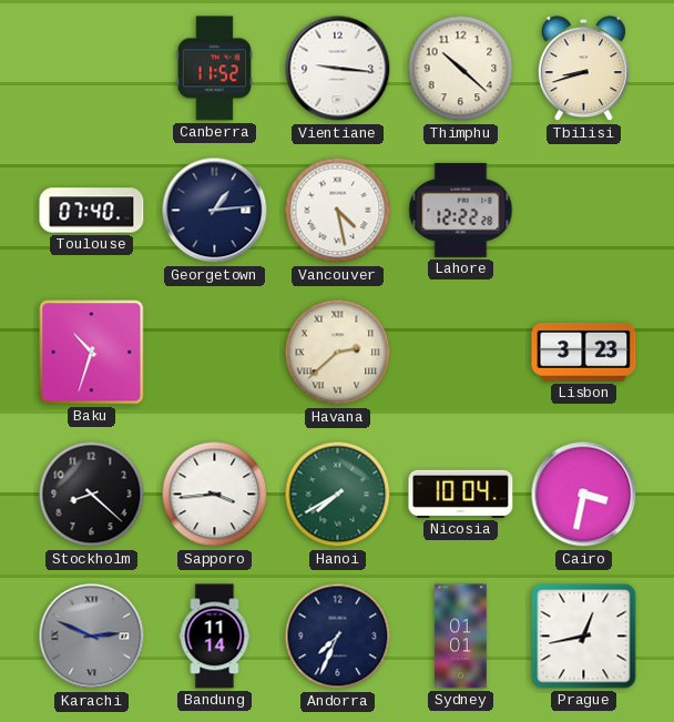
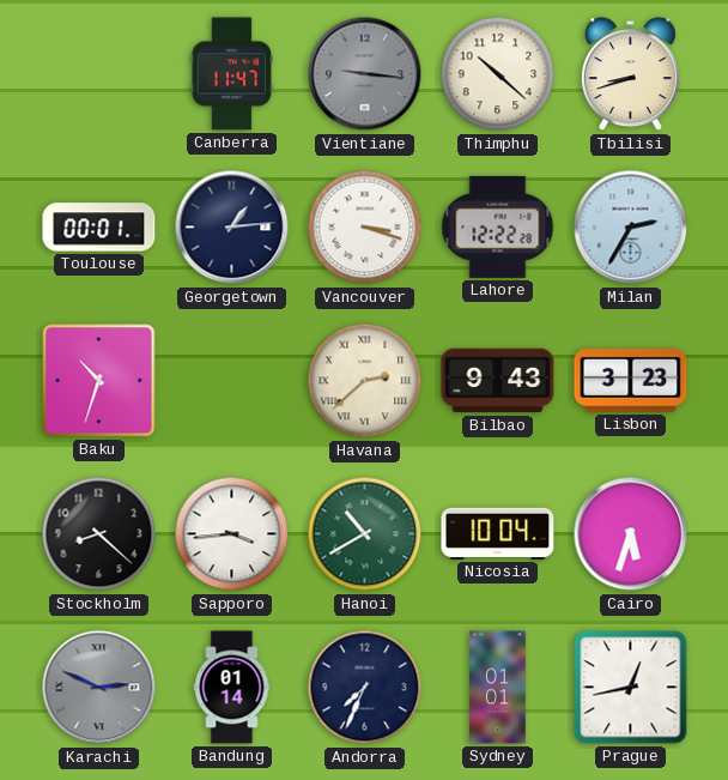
Canberra: 11:52 -> 11:47
Vientiane dial: white -> grey
Toulouse: 07:40 -> 00:01
Vancouver: 4:28 -> 3:18
Milan: none -> 2:35
Bilbao: none -> 9:43
Hanoi: 7:40 -> 10:40
Cairo: 3:32 -> 5:33
Bandung: 11:14 -> 01:14
